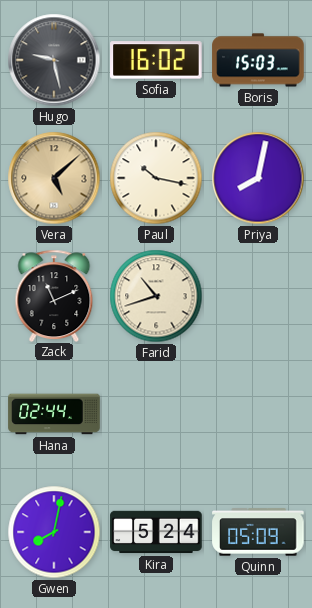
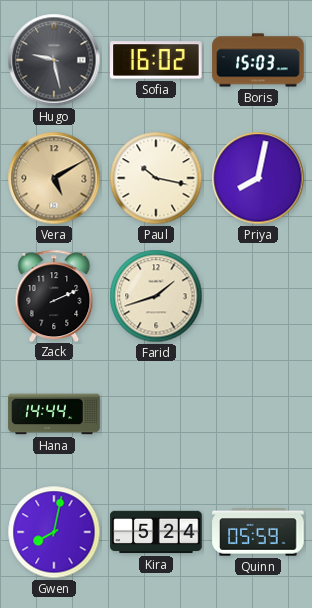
Vera: 5:08 -> 5:10
Zack: 11:11 -> 2:11
Farid: 10:42 -> 1:42
Hana: 02:44 -> 14:44
Quinn: 05:09 -> 05:59
